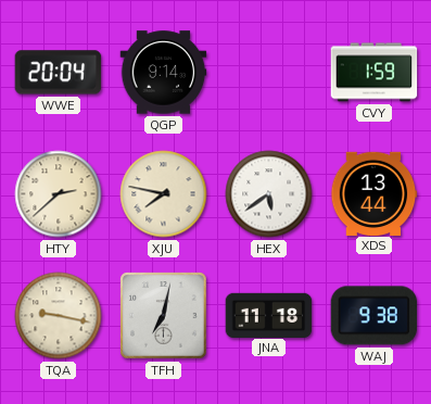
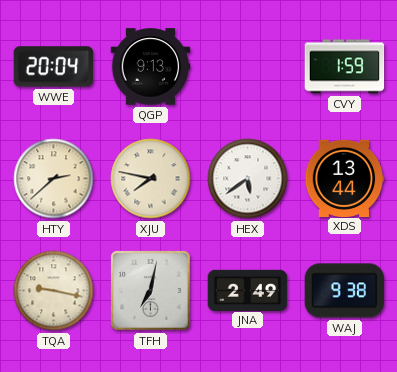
QGP: 9:14 -> 9:13
JNA: 11:18 -> 2:49
